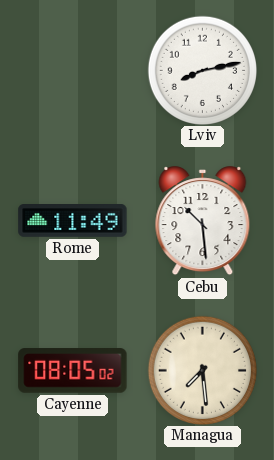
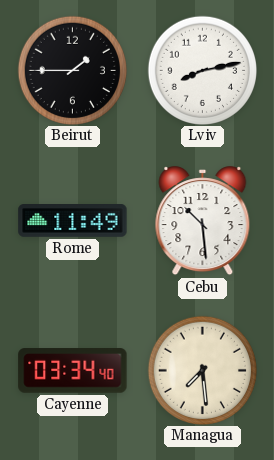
Beirut: none -> 1:45
Cayenne: 08:05 -> 03:34
